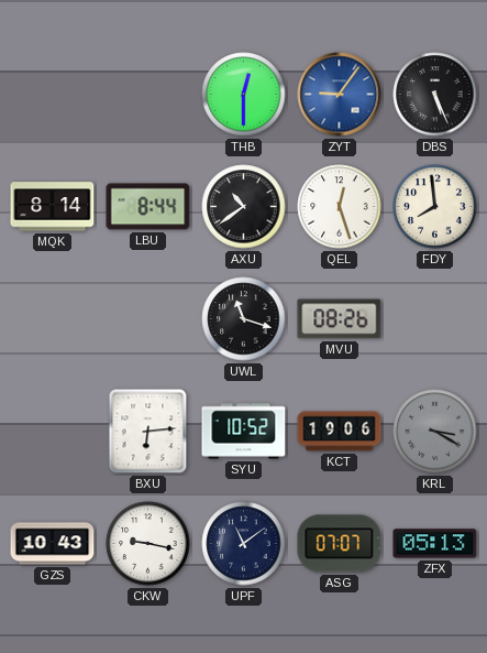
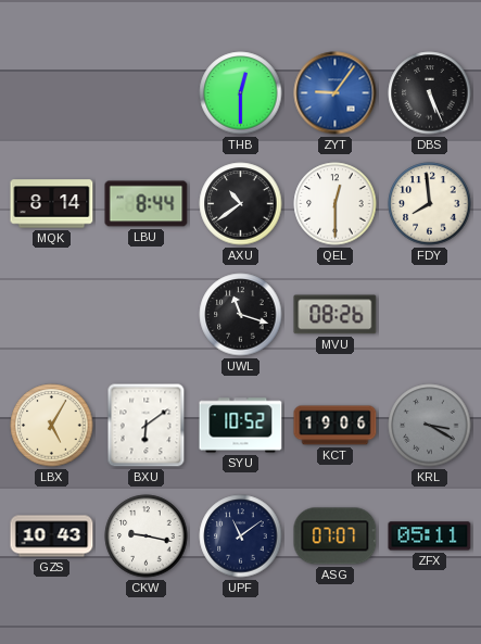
QEL: 12:27 -> 12:30
LBX: none -> 5:05
BXU: 6:14 -> 6:09
ZFX: 05:13 -> 05:11
